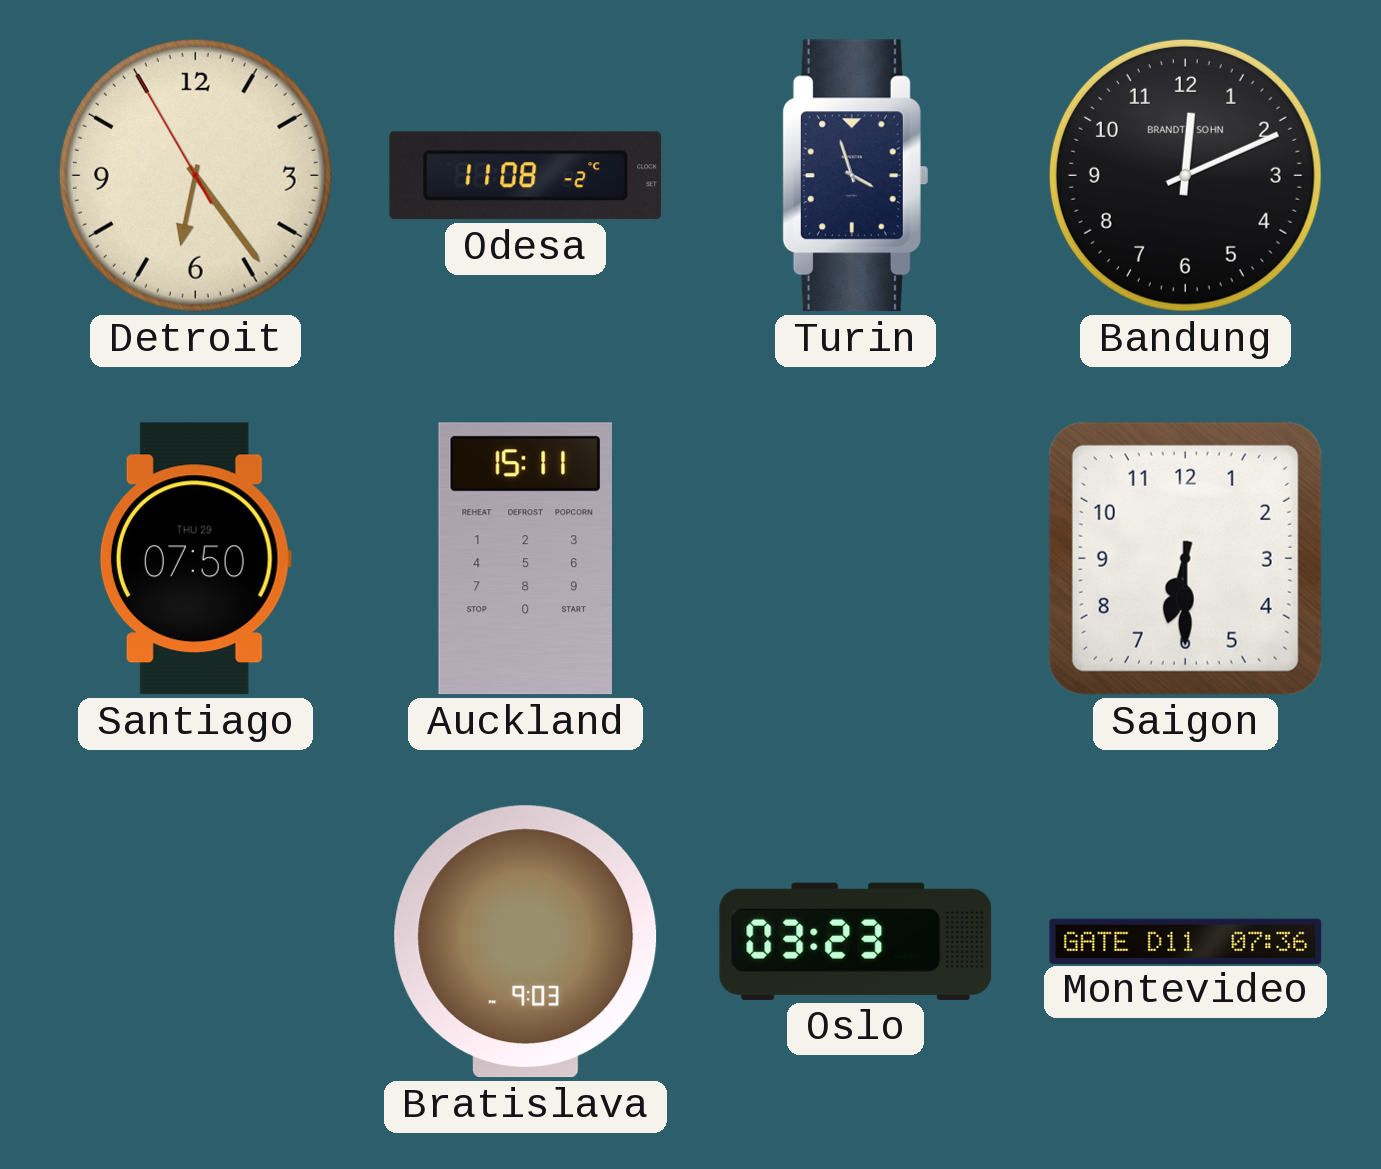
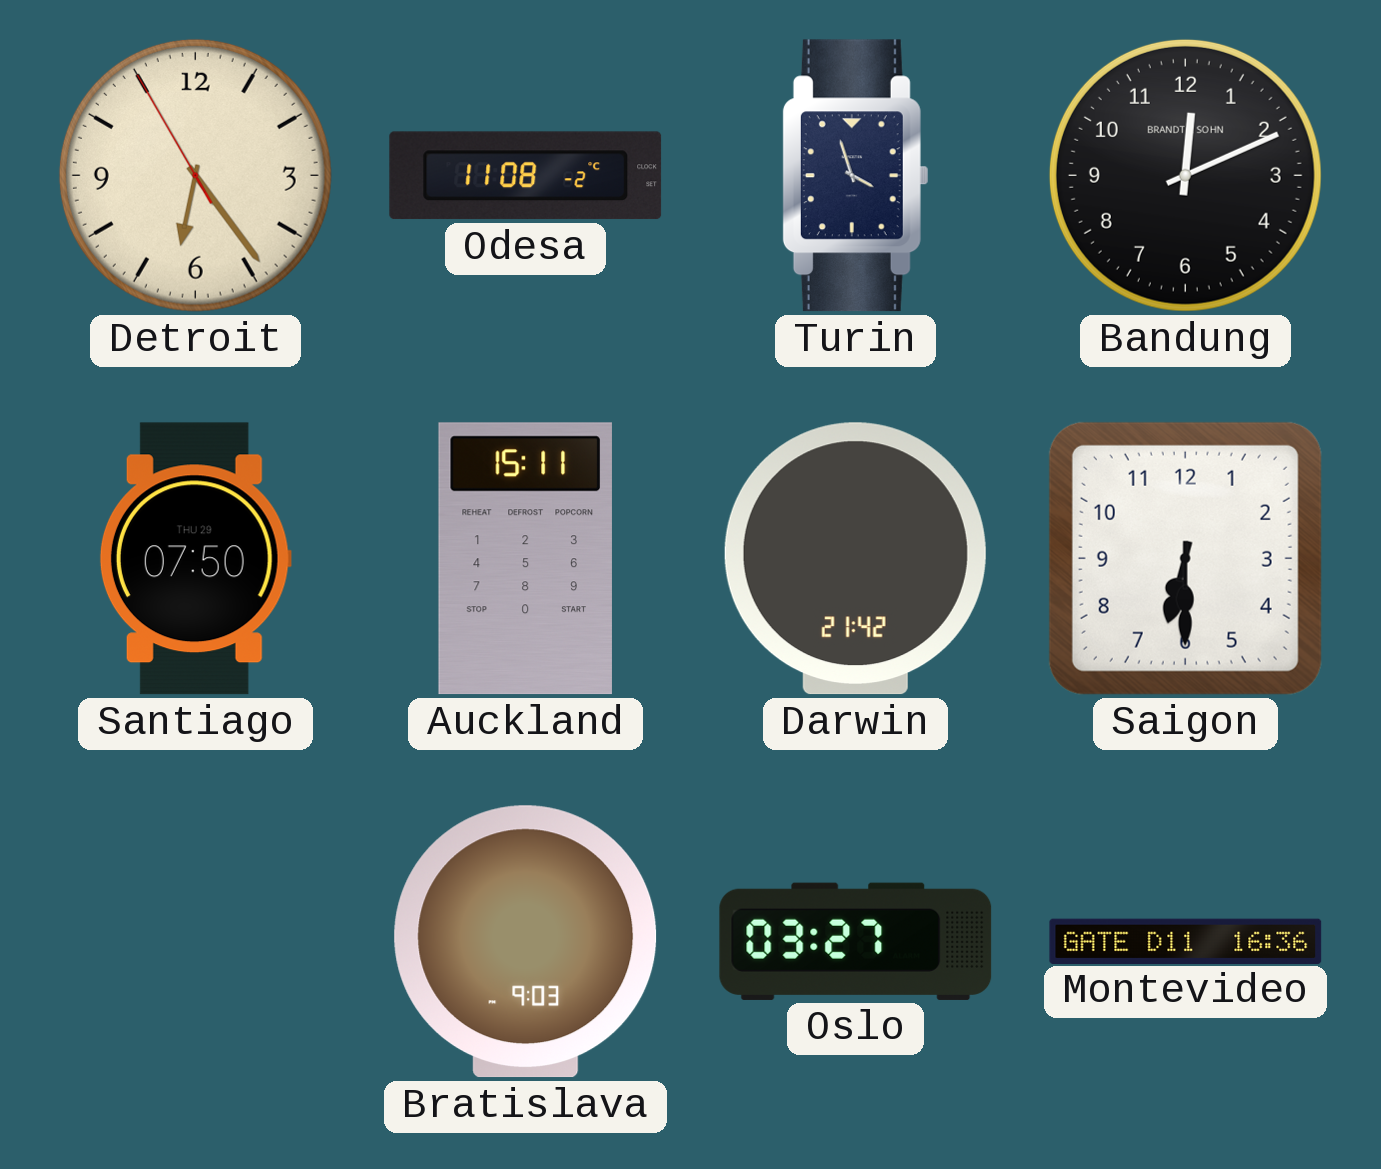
Darwin: none -> 21:42
Oslo: 03:23 -> 03:27
Montevideo: 07:36 -> 16:36
